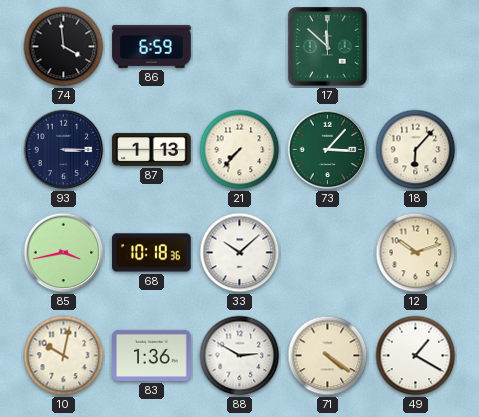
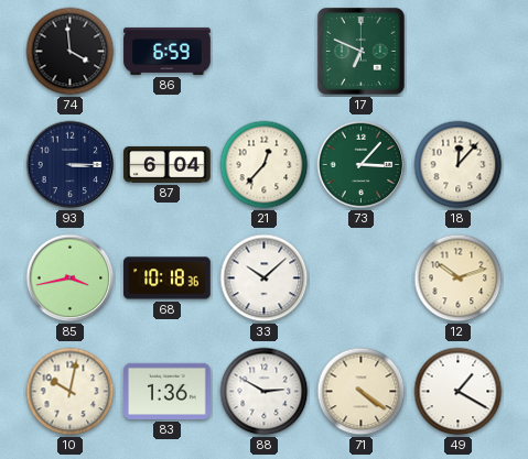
17: 11:52 -> 6:49
87: 1:13 -> 6:04
21: 7:37 -> 12:37
18: 6:07 -> 12:07
